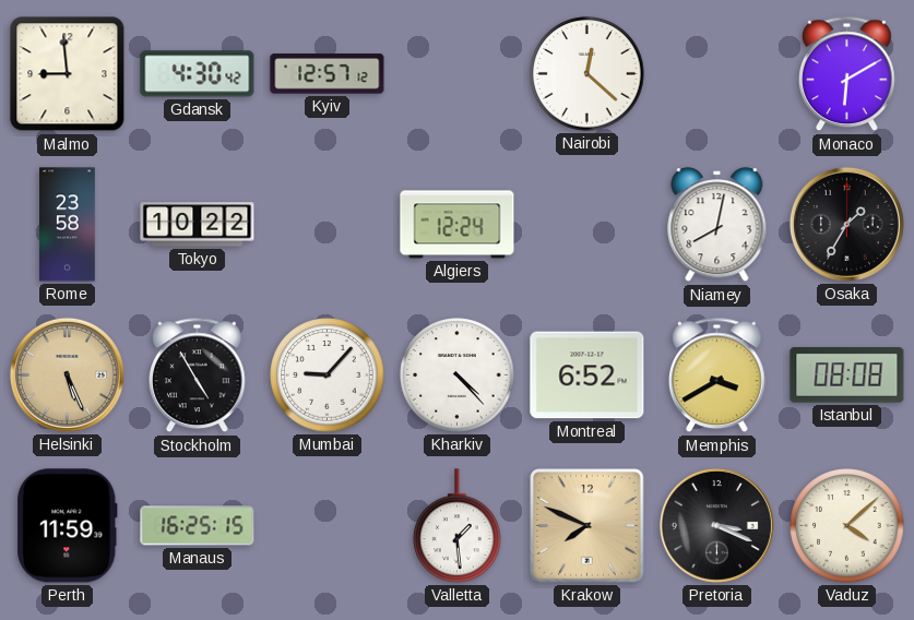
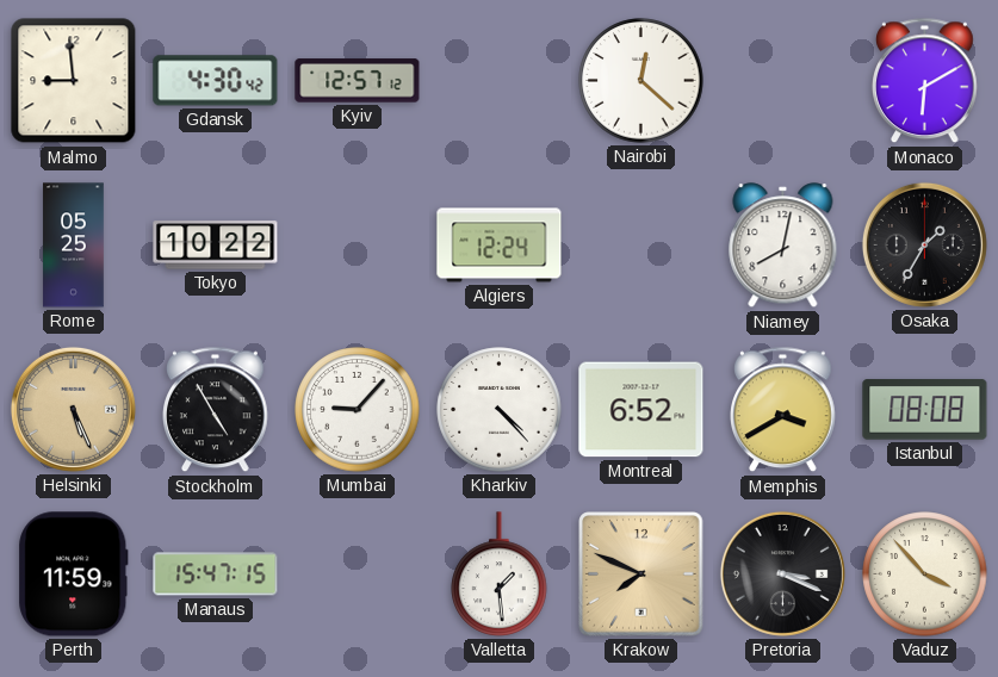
Rome: 23:58 -> 05:25
Manaus: 16:25 -> 15:47
Vaduz: 4:08 -> 3:53
